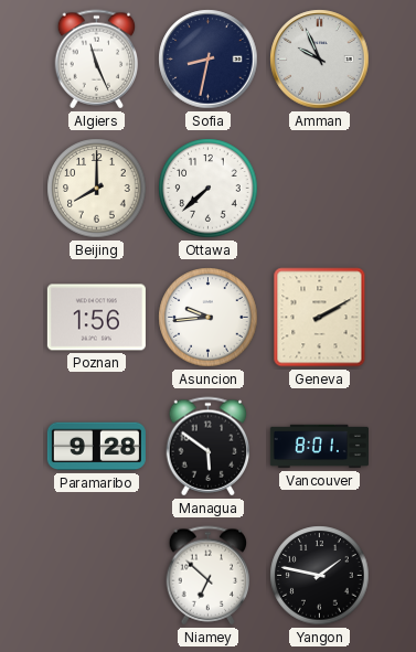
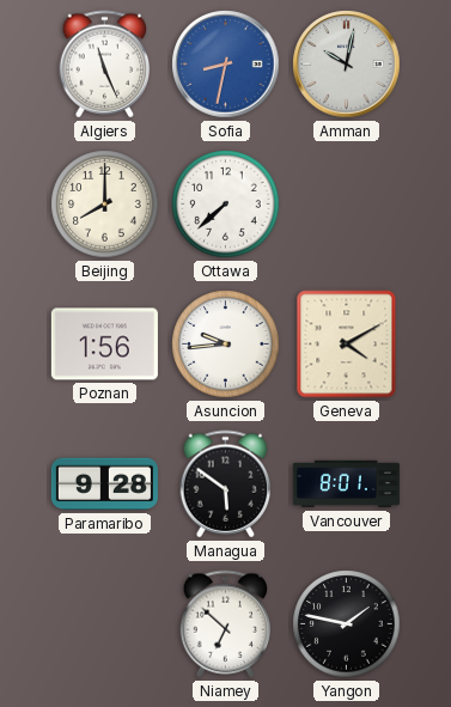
Sofia dial: navy -> blue
Amman: 9:56 -> 10:02
Geneva: 2:10 -> 4:10
